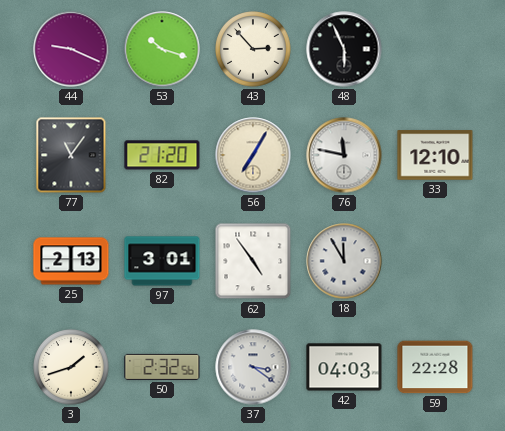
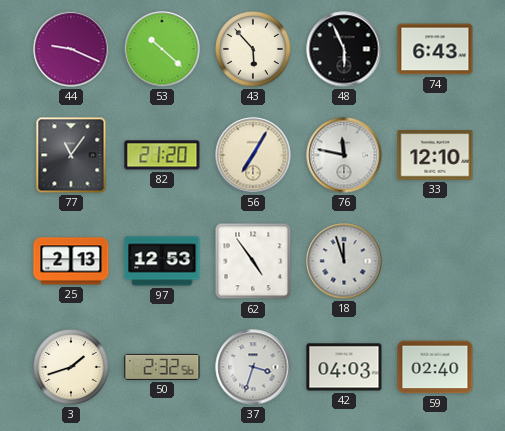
53: 10:18 -> 10:22
43: 2:53 -> 5:53
74: none -> 6:43
97: 3:01 -> 12:53
18: 11:55 -> 11:57
37: 3:21 -> 3:33
59: 22:28 -> 02:40
